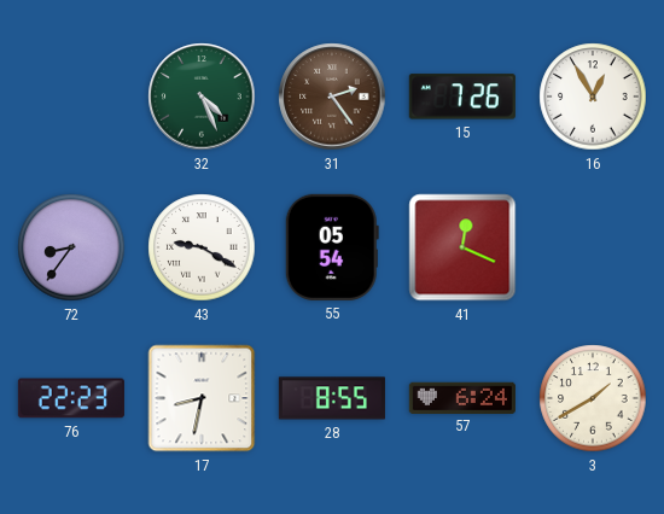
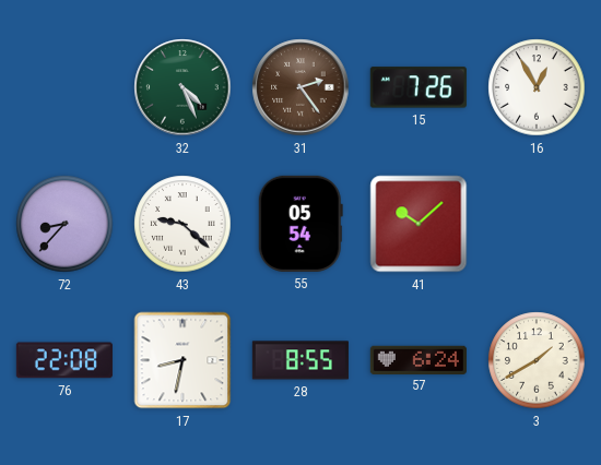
72: 8:36 -> 8:37
43: 9:20 -> 9:22
41: 12:19 -> 10:08
76: 22:23 -> 22:08
